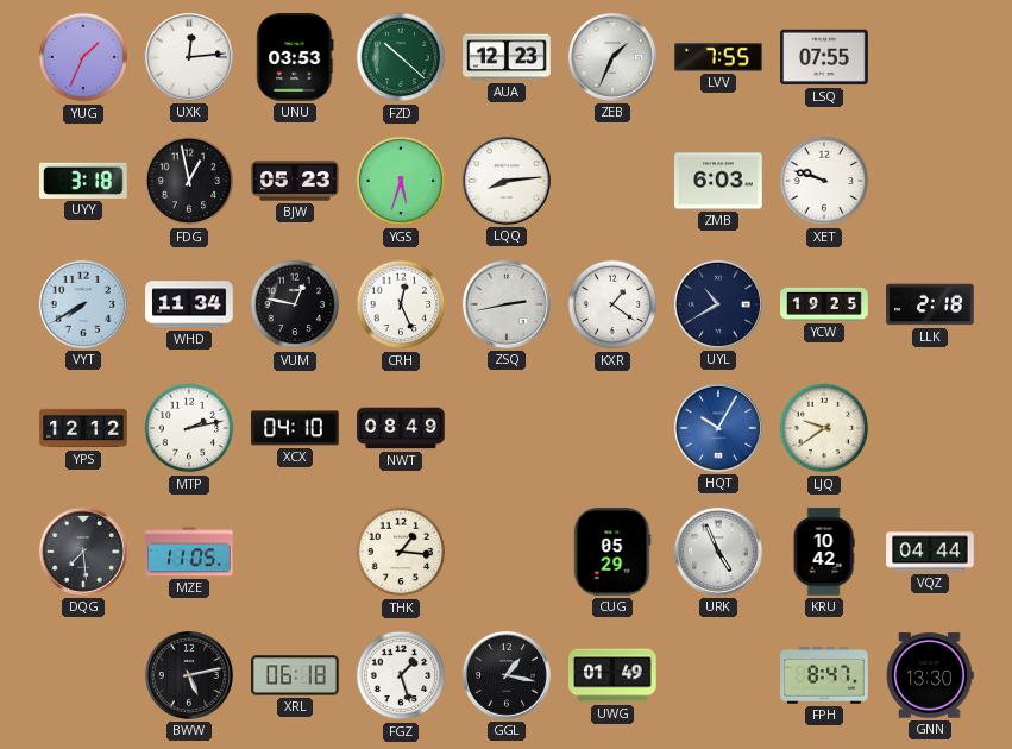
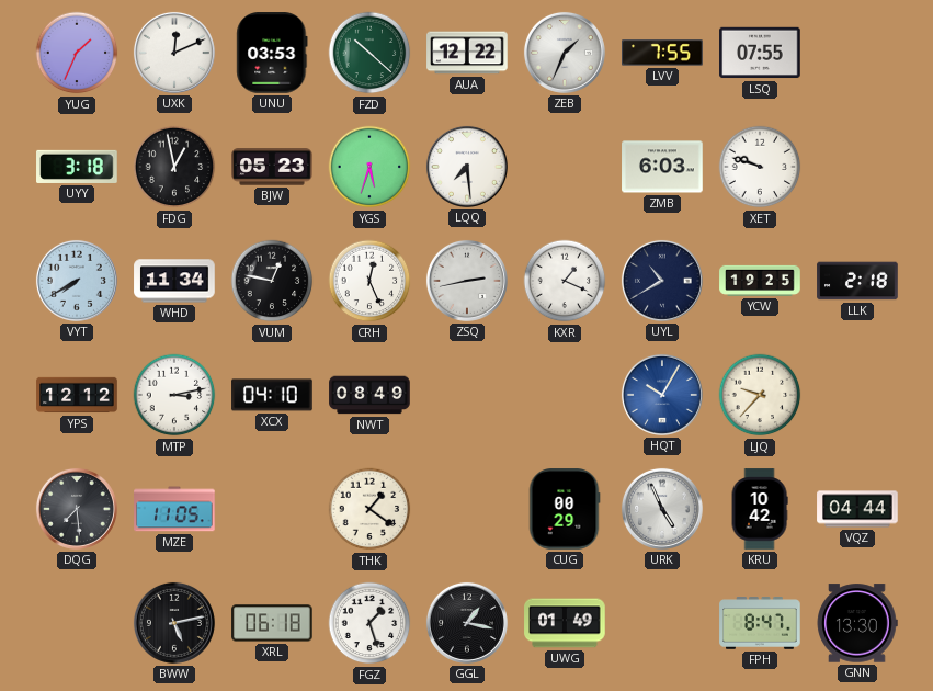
UXK: 12:14 -> 12:11
AUA: 12:23 -> 12:22
LQQ: 8:14 -> 7:29
KXR: 1:21 -> 1:19
MTP: 2:13 -> 3:13
LJQ: 9:39 -> 9:37
THK: 1:16 -> 1:21
CUG: 05:29 -> 00:29
